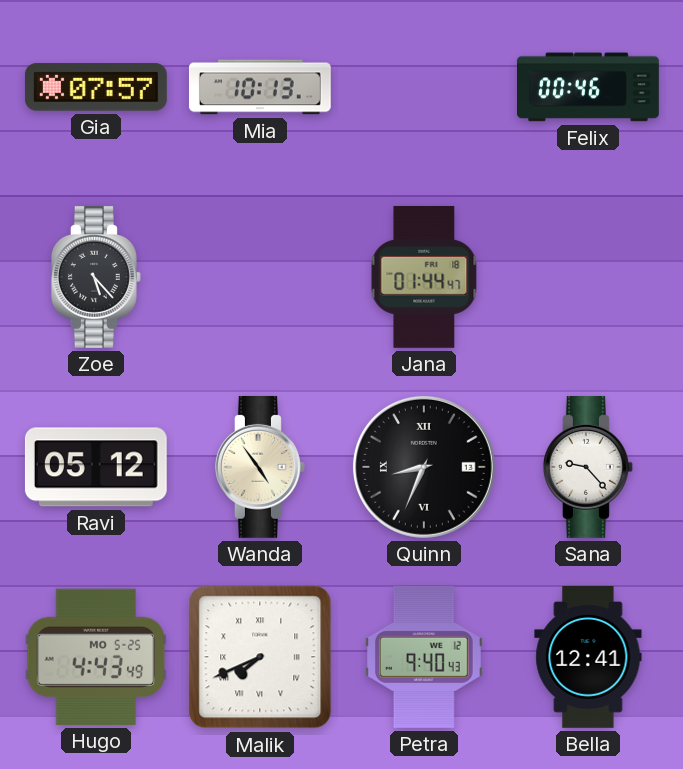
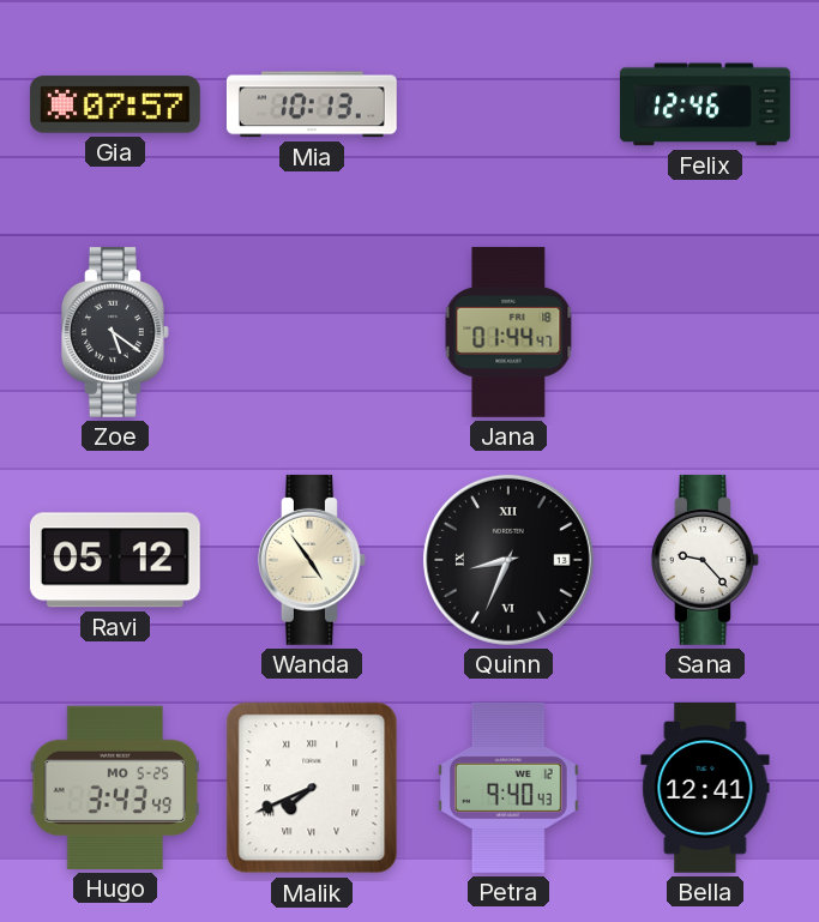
Felix: 00:46 -> 12:46
Zoe: 5:23 -> 5:21
Hugo: 4:43 -> 3:43
